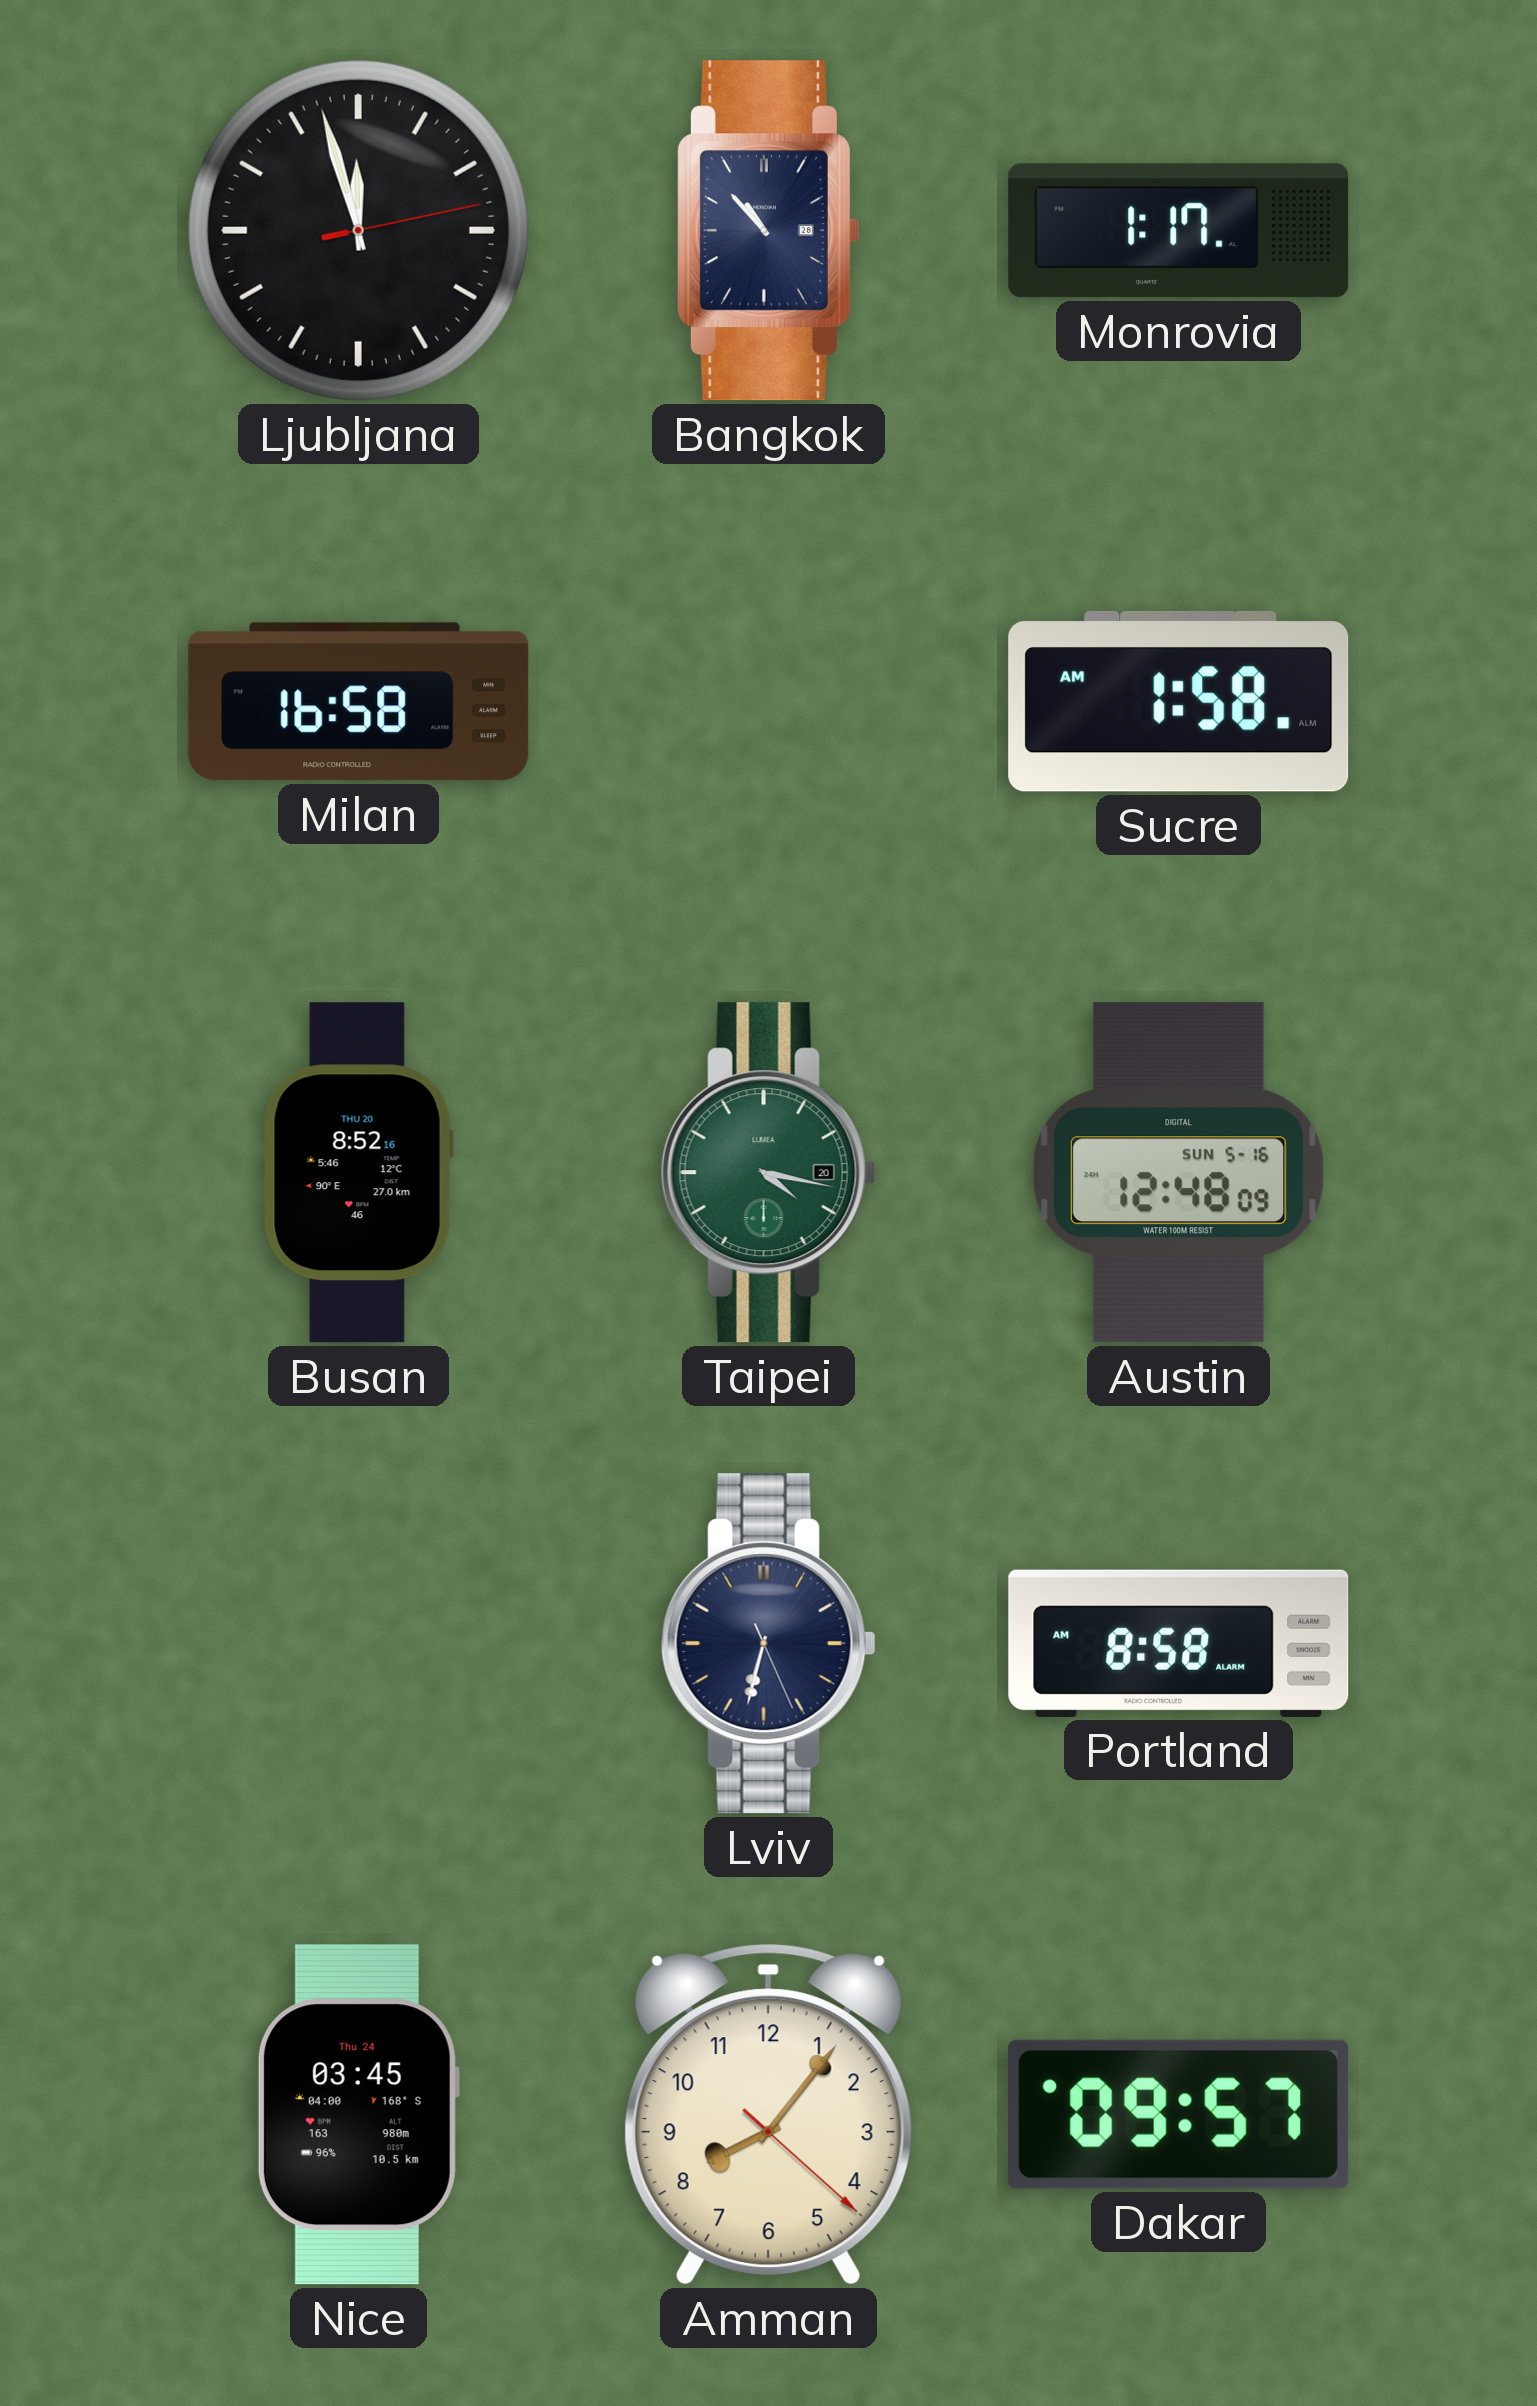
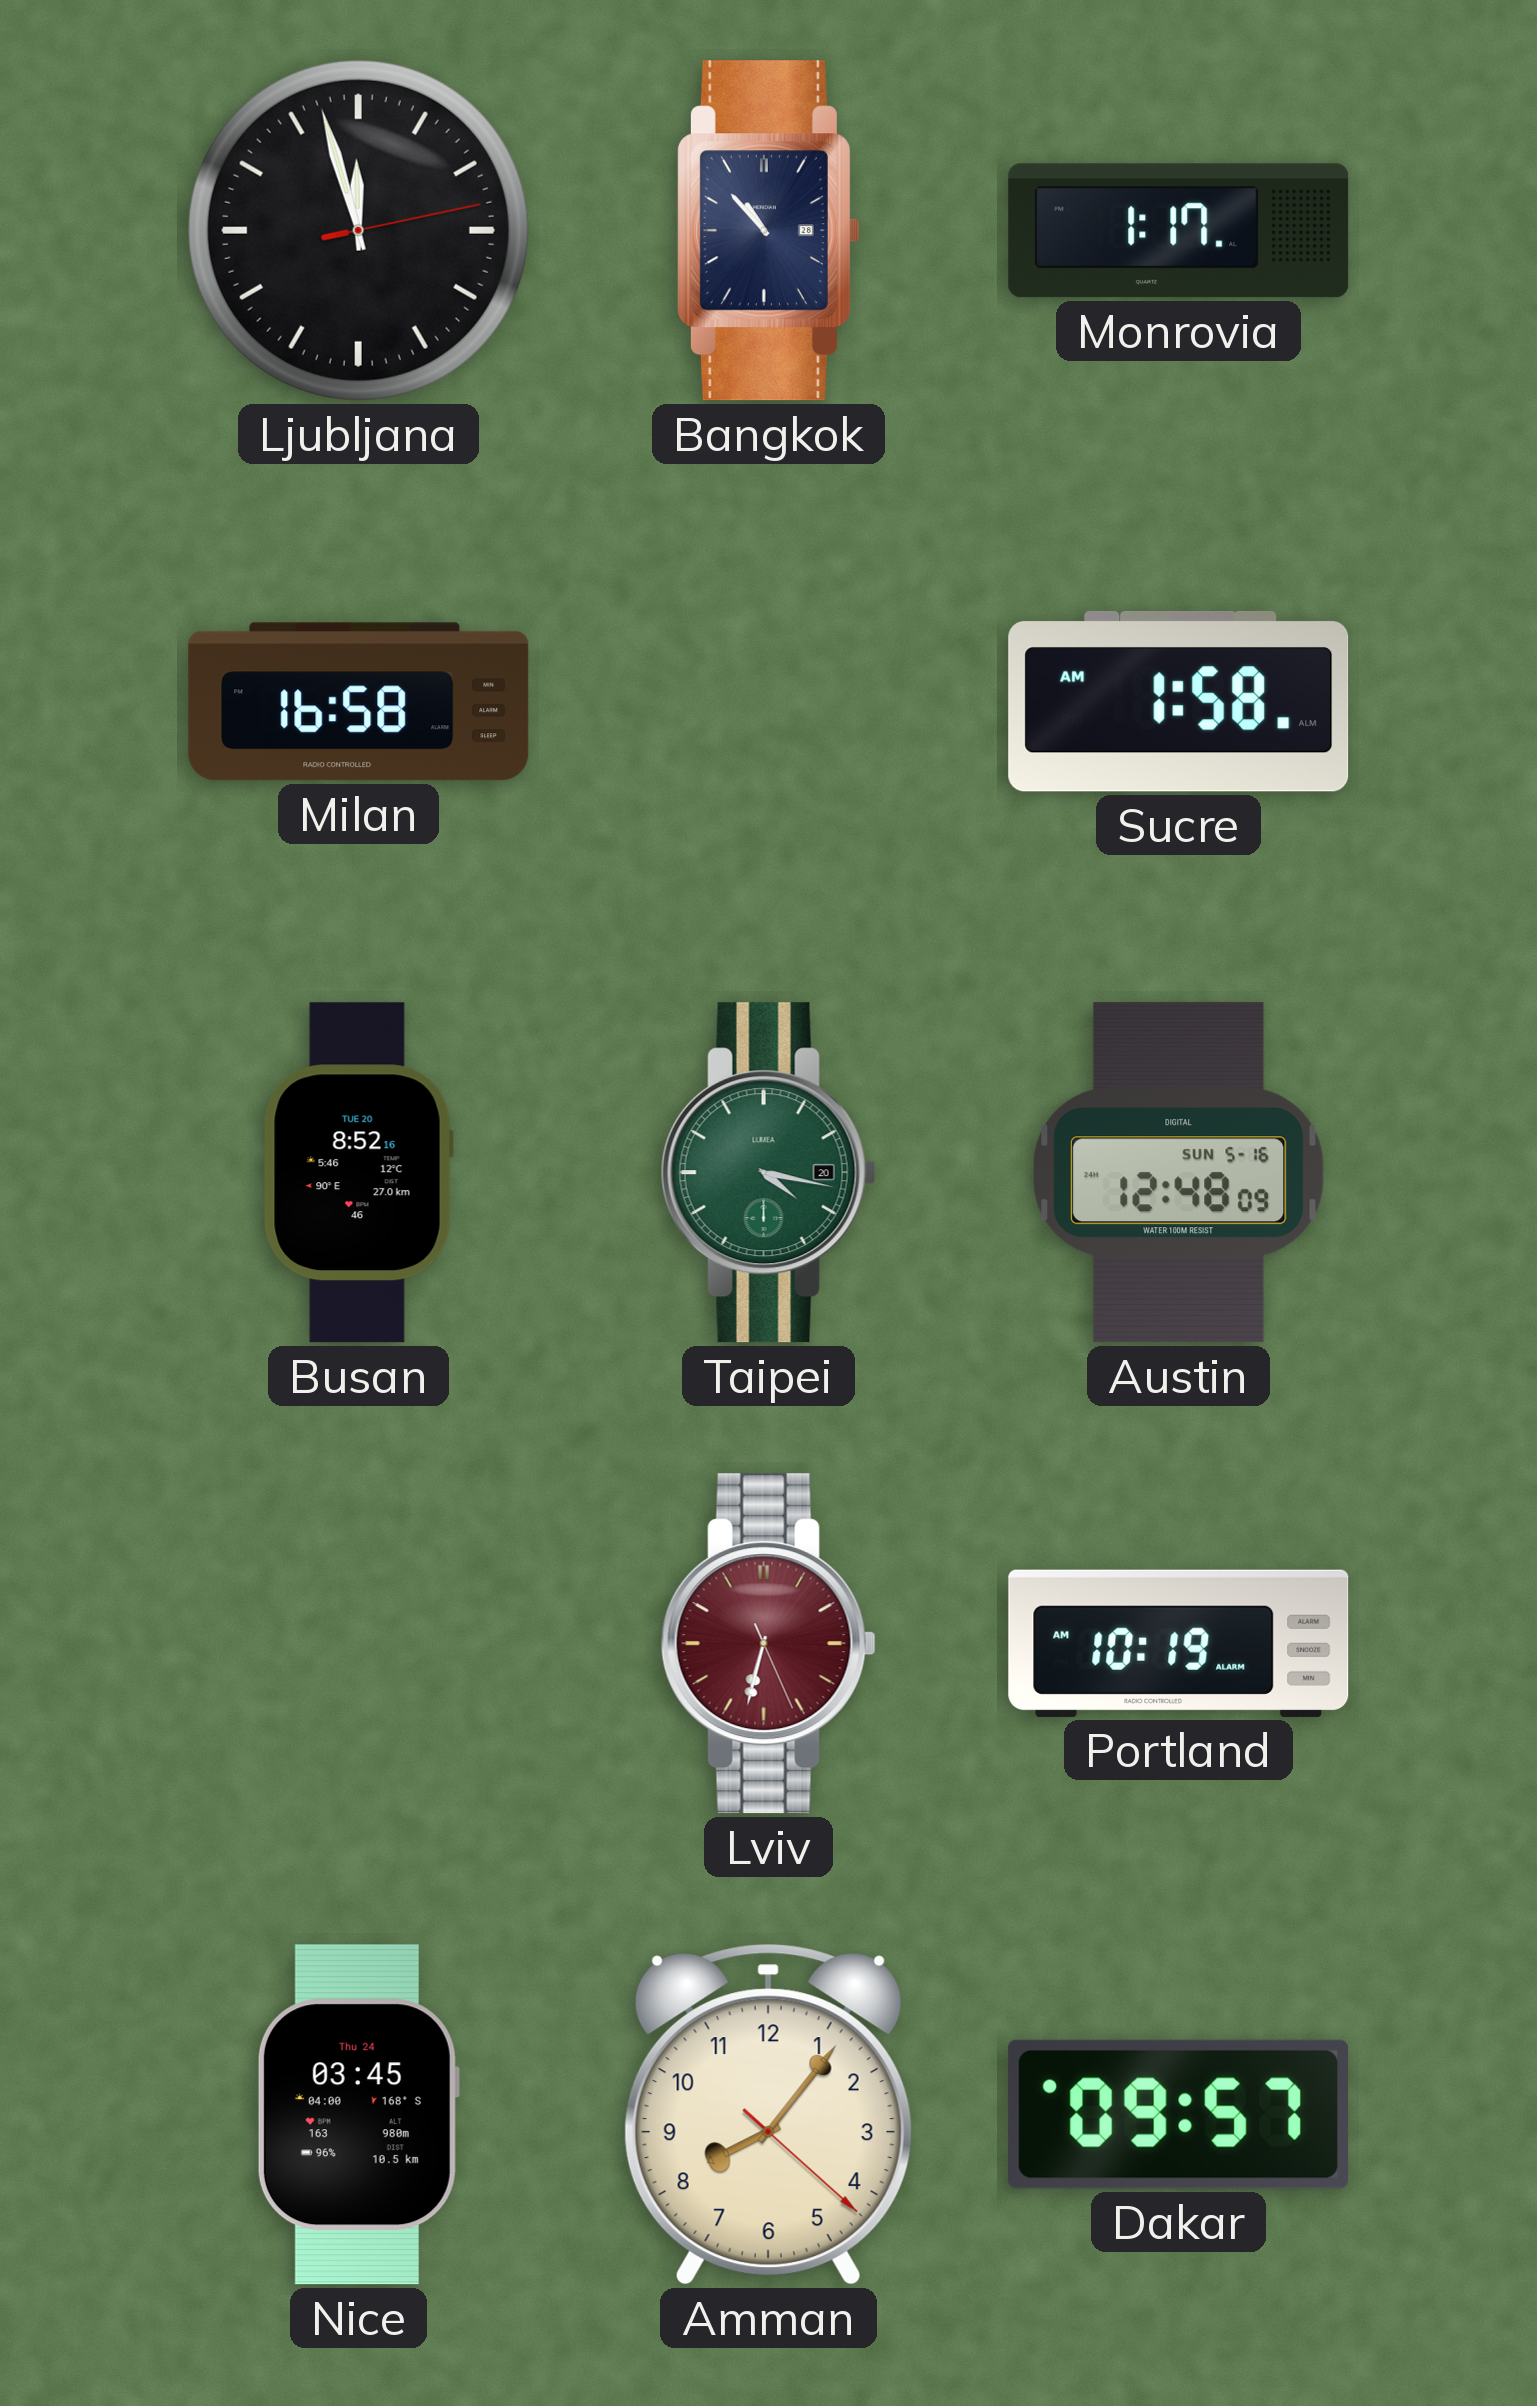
Busan date: THU 20 -> TUE 20
Lviv dial: navy -> burgundy
Portland: 8:58 -> 10:19
